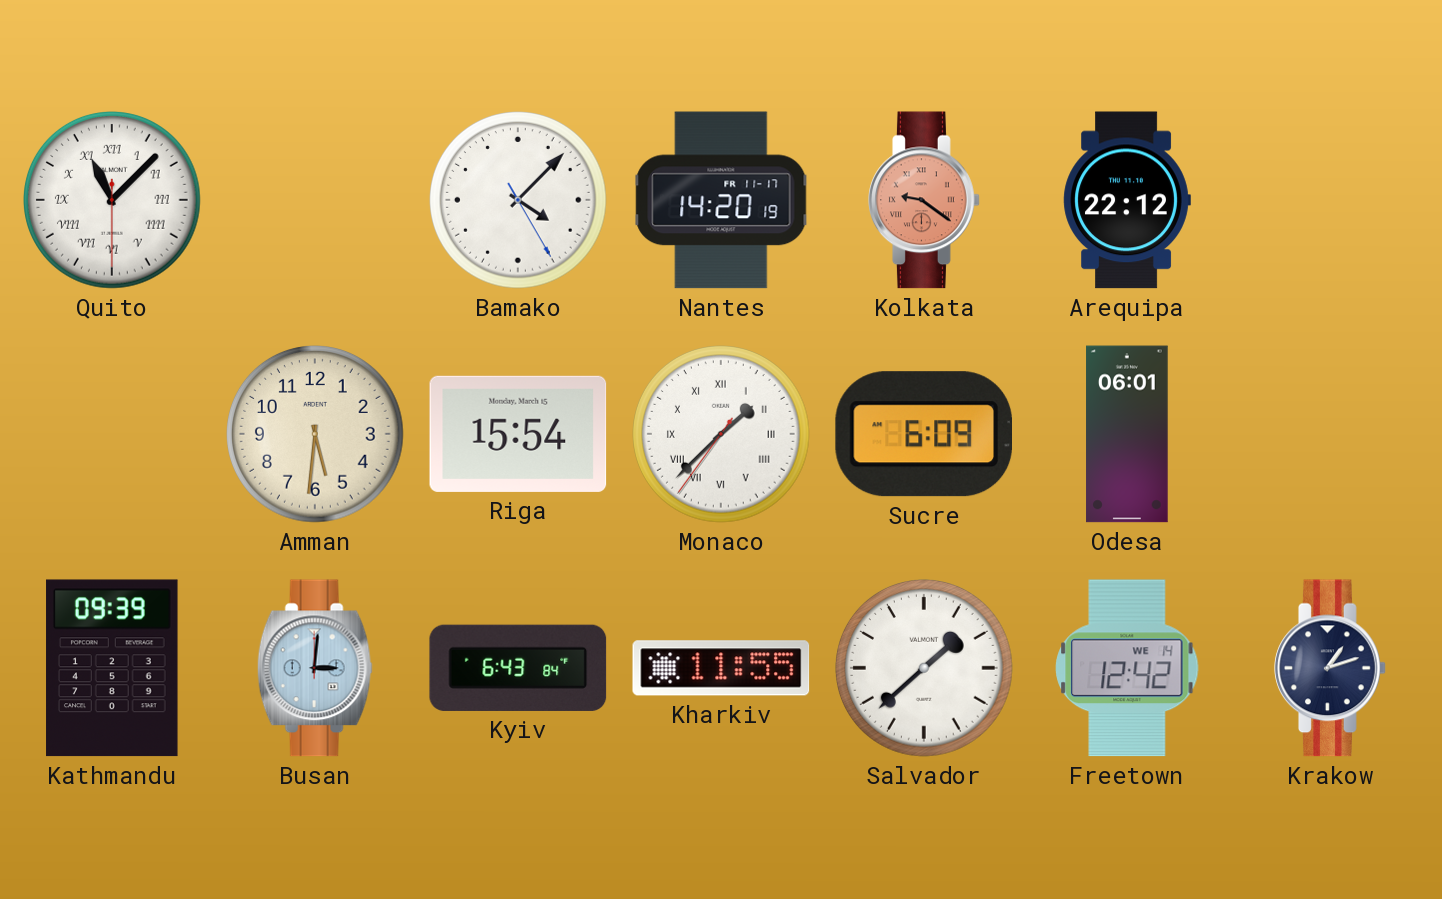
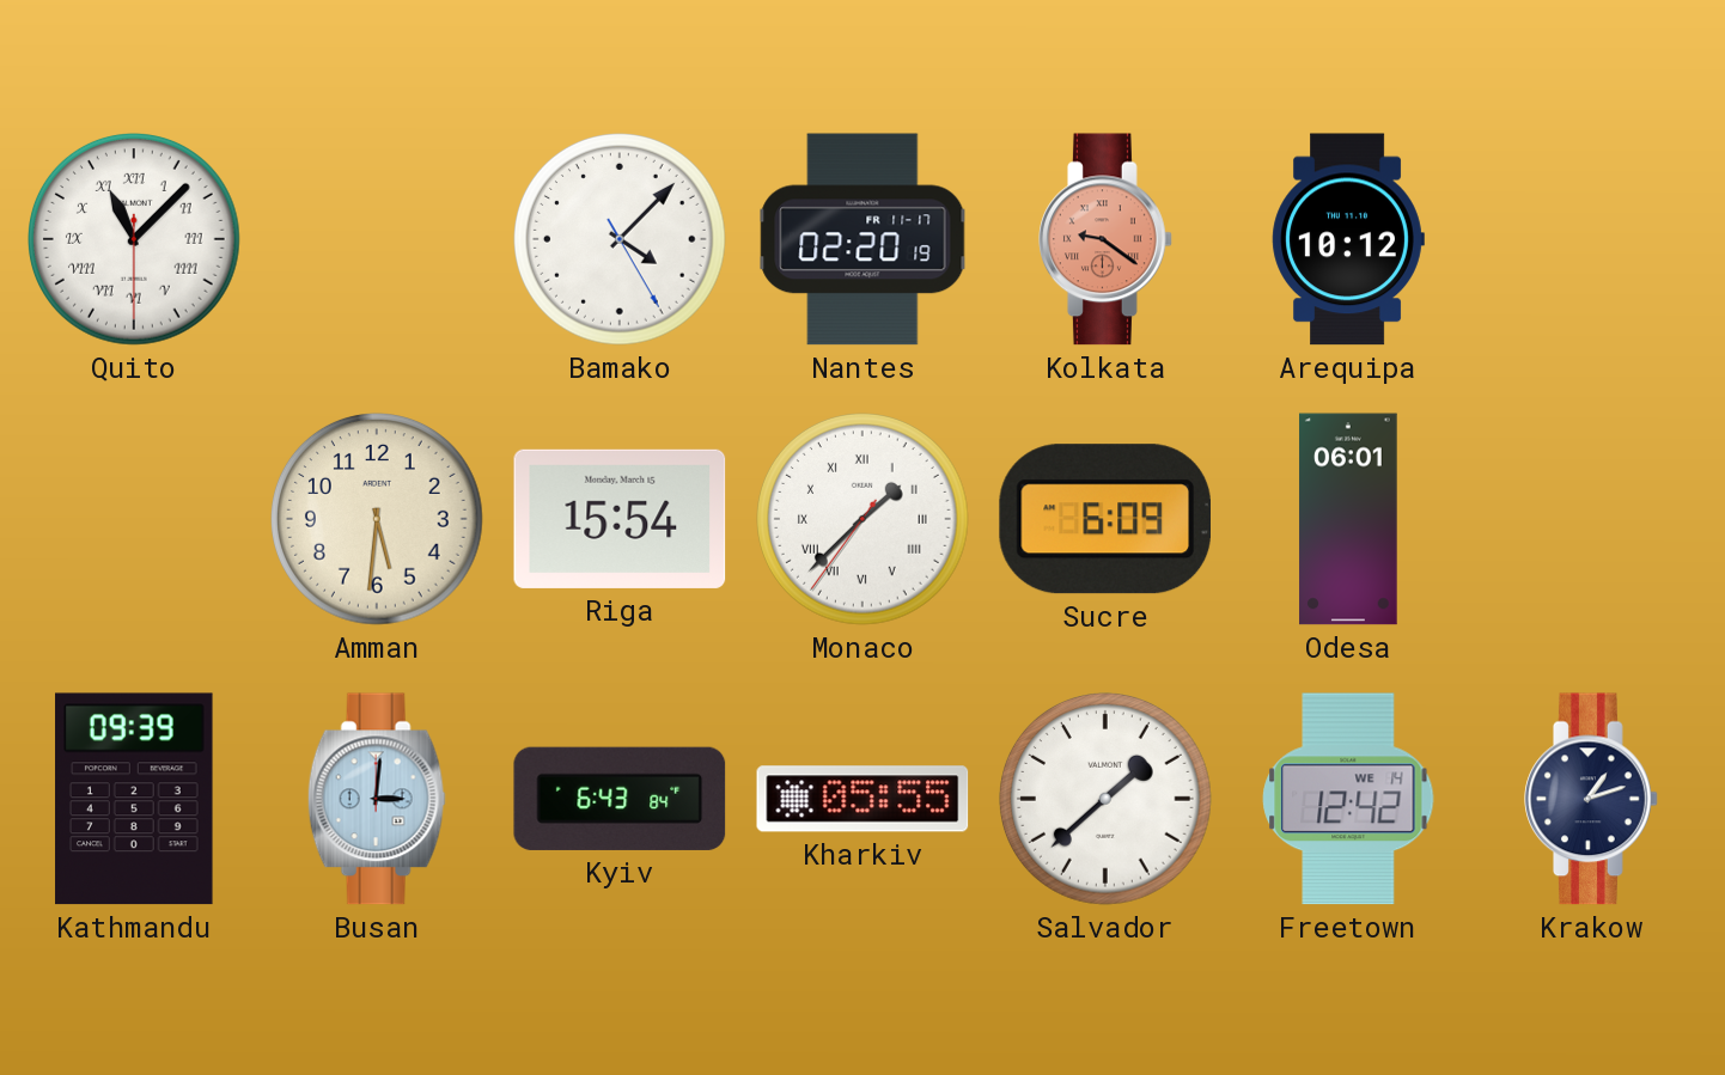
Nantes: 14:20 -> 02:20
Arequipa: 22:12 -> 10:12
Kharkiv: 11:55 -> 05:55
